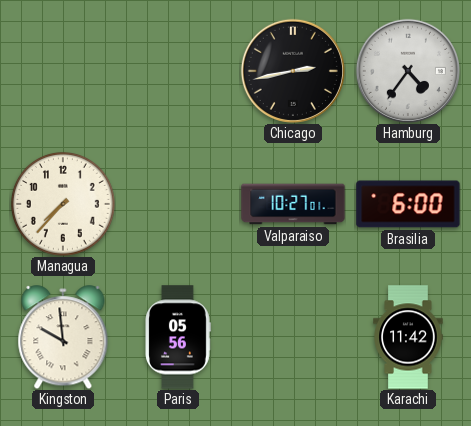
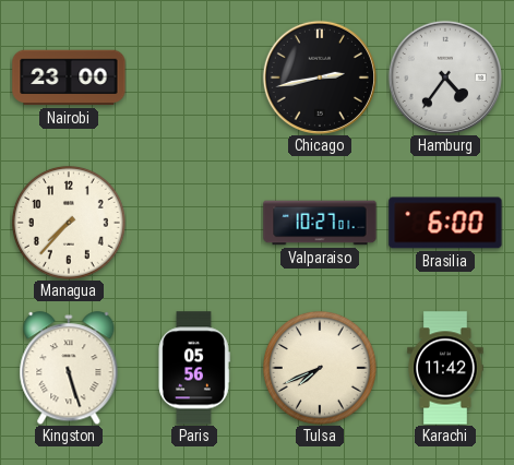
Nairobi: none -> 23:00
Kingston: 9:59 -> 5:27
Tulsa: none -> 7:41
